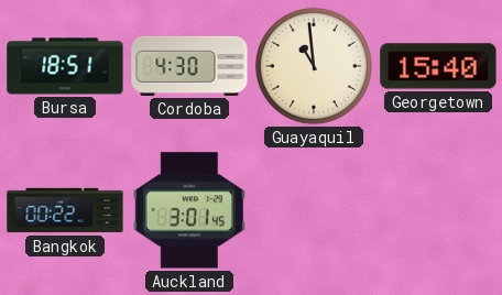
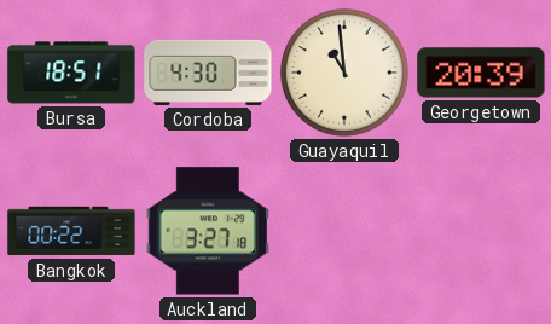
Georgetown: 15:40 -> 20:39
Auckland: 3:01 -> 3:27
